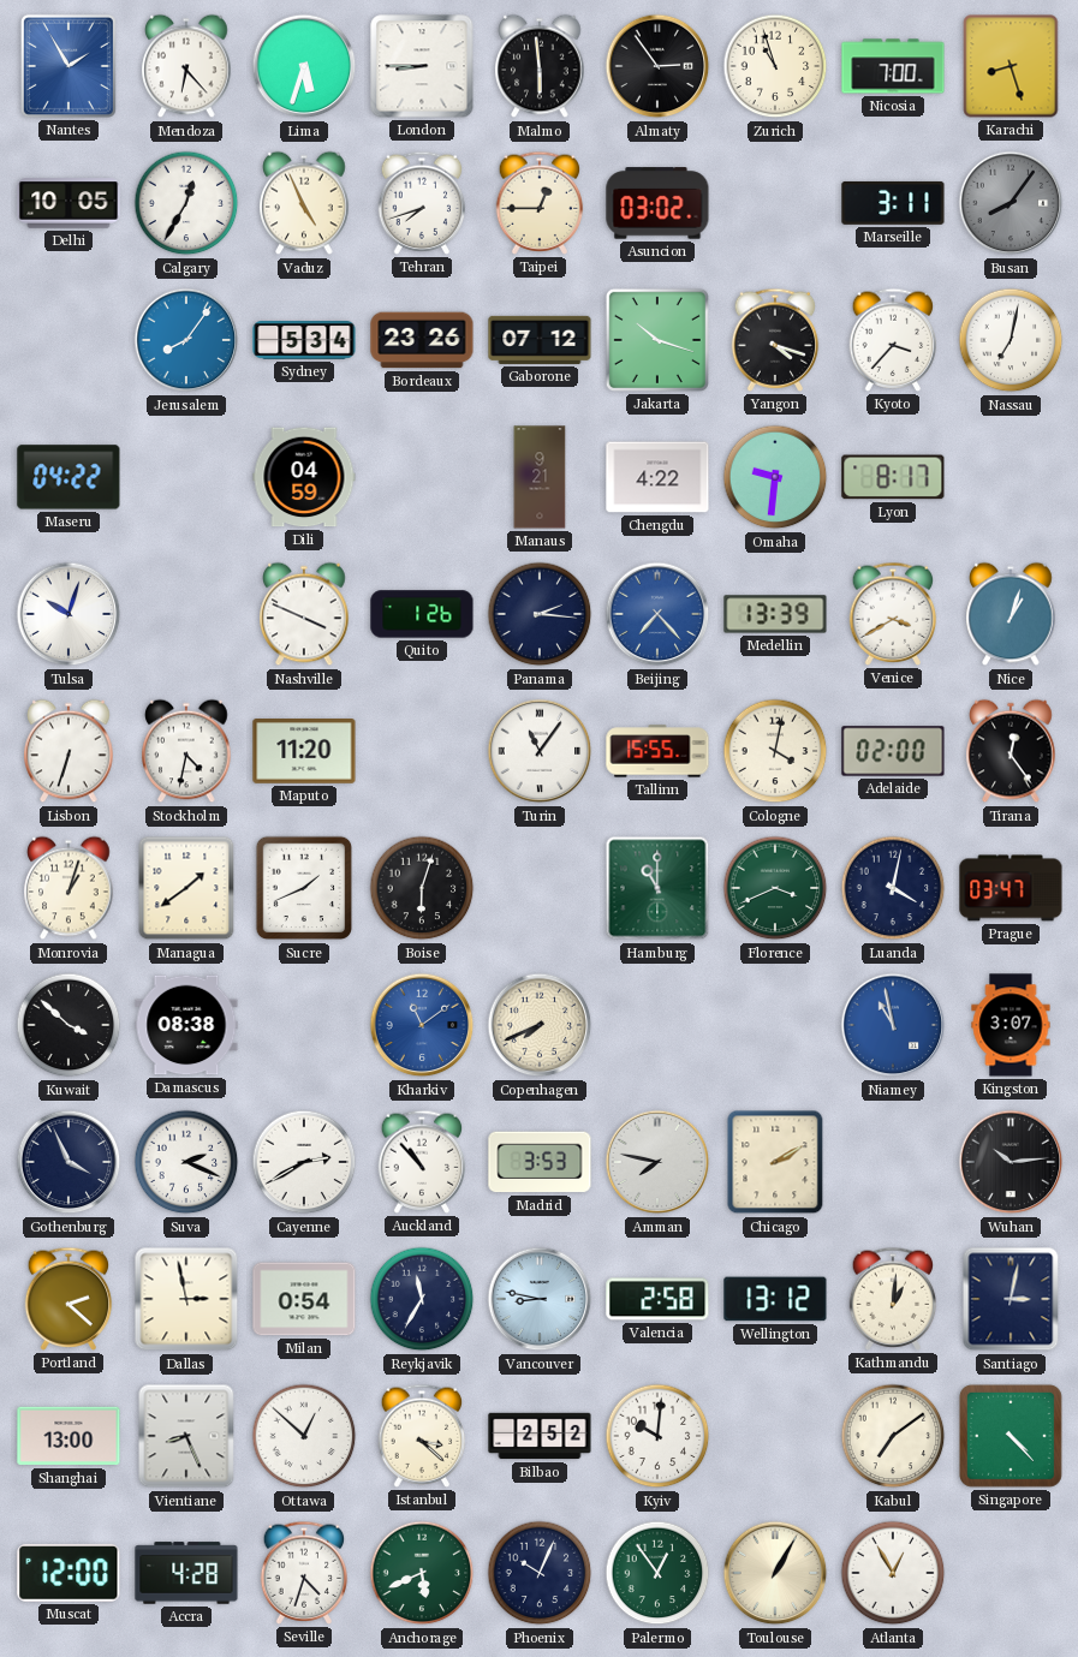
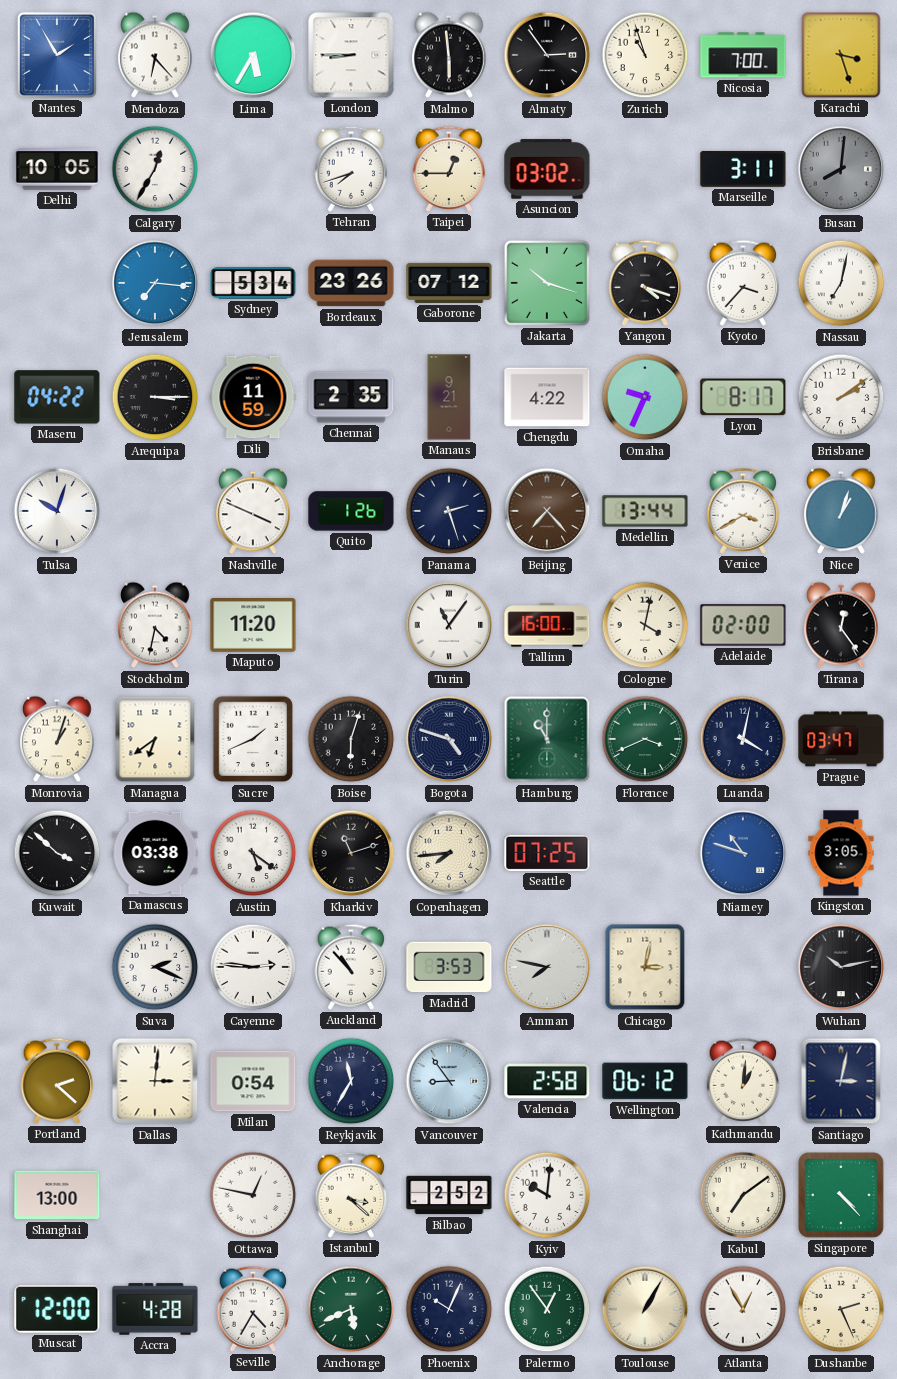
Lima: 5:33 -> 5:35
Karachi: 8:27 -> 3:27
Vaduz: 4:56 -> none
Busan: 8:06 -> 8:01
Jerusalem: 8:06 -> 7:16
Arequipa: none -> 3:15
Dili: 04:59 -> 11:59
Chennai: none -> 2:35
Omaha: 9:31 -> 9:34
Brisbane: none -> 2:09
Panama: 2:16 -> 2:27
Beijing dial: blue -> brown
Medellin: 13:39 -> 13:44
Lisbon: 6:33 -> none
Tallinn: 15:55 -> 16:00
Managua: 1:39 -> 6:39
Bogota: none -> 4:48
Damascus: 08:38 -> 03:38
Austin: none -> 5:21
Kharkiv: 11:09 -> 11:12
Kharkiv dial: blue -> black
Copenhagen: 7:41 -> 7:44
Seattle: none -> 07:25
Niamey: 10:58 -> 10:48
Kingston: 3:07 -> 3:05
Gothenburg: 3:56 -> none
Cayenne: 2:40 -> 2:46
Chicago: 2:10 -> 3:02
Wuhan: 10:14 -> 10:13
Dallas: 2:58 -> 3:01
Vancouver: 8:47 -> 8:54
Wellington: 13:12 -> 06:12
Vientiane: 8:26 -> none
Ottawa: 12:52 -> 12:47
Seville: 4:33 -> 4:35
Dushanbe: none -> 2:26
